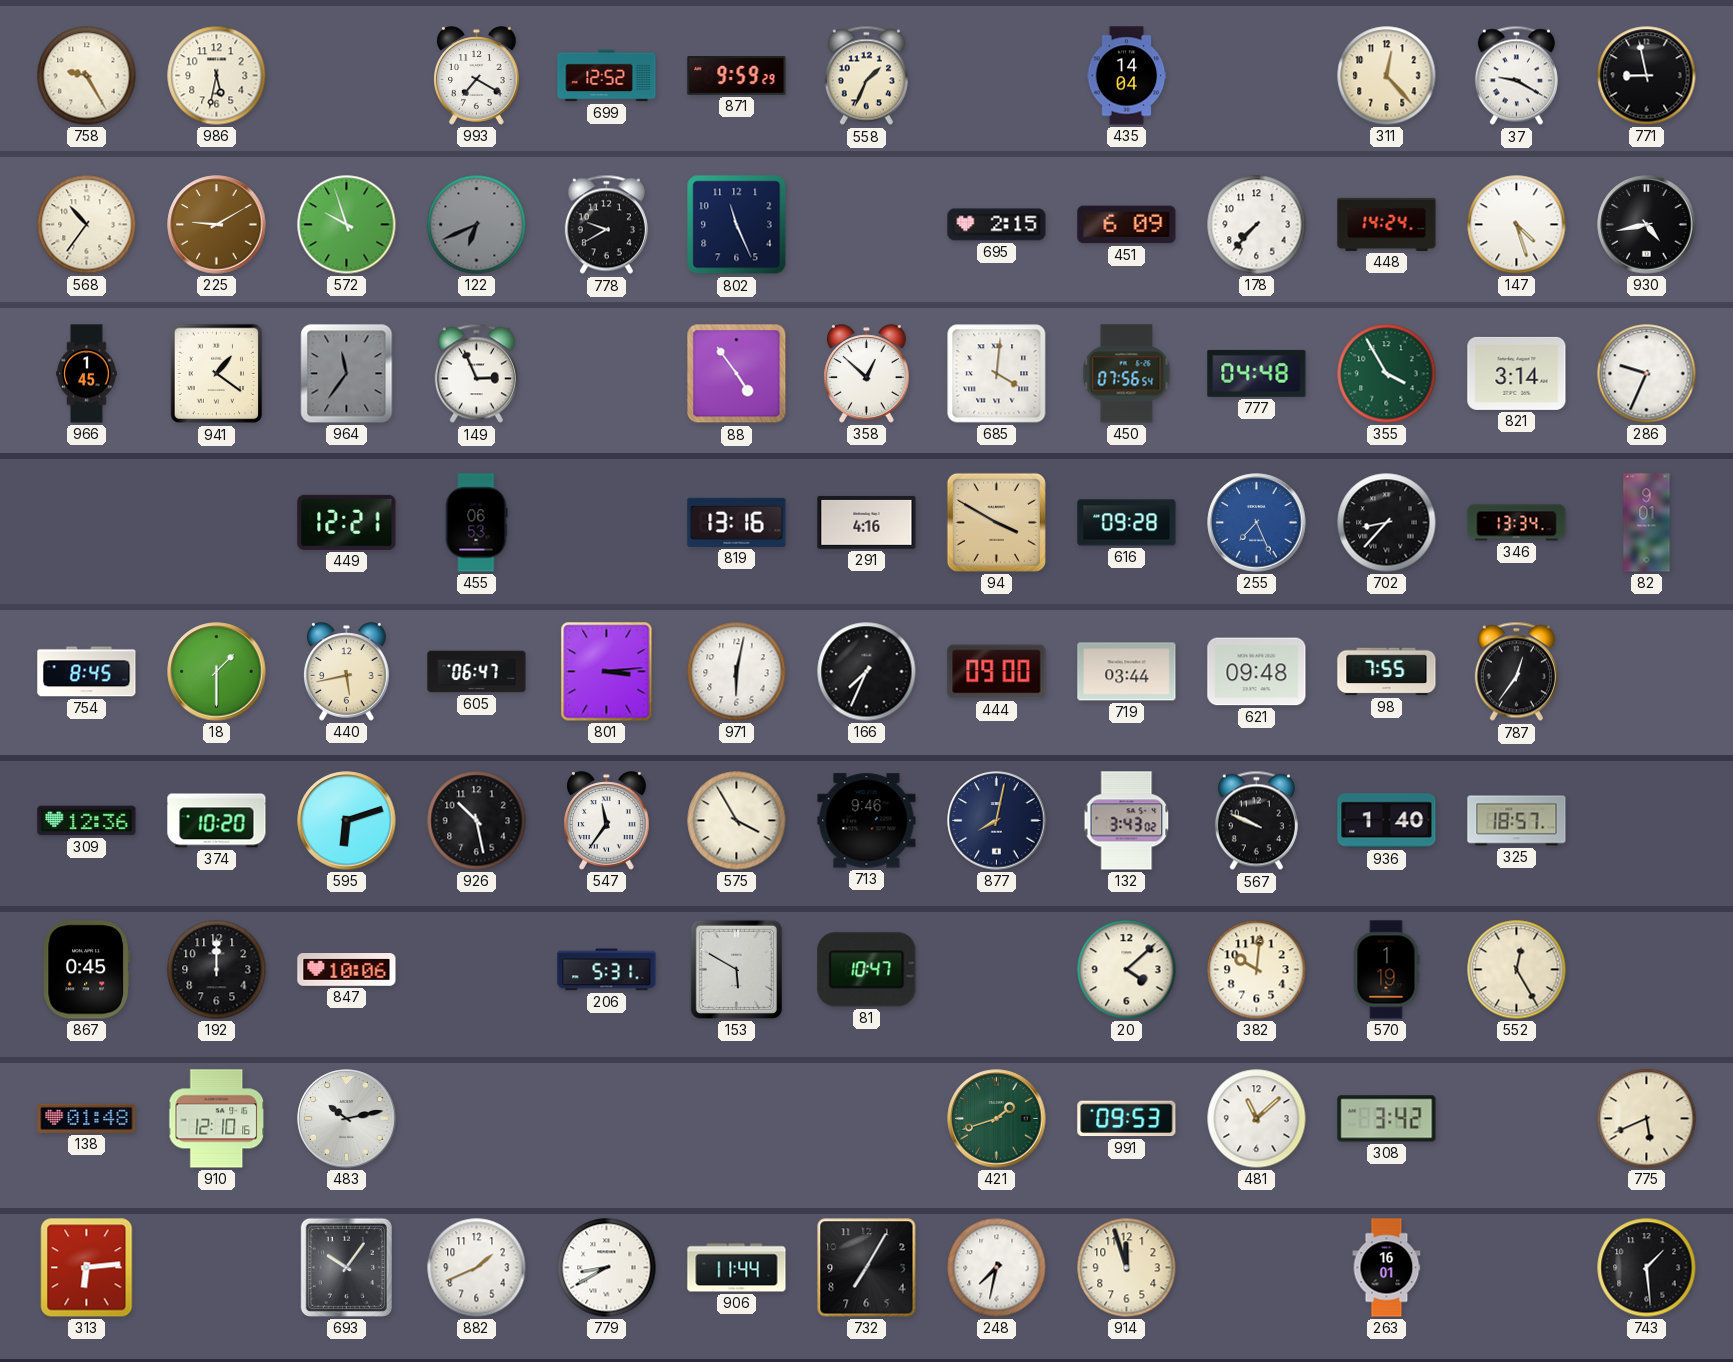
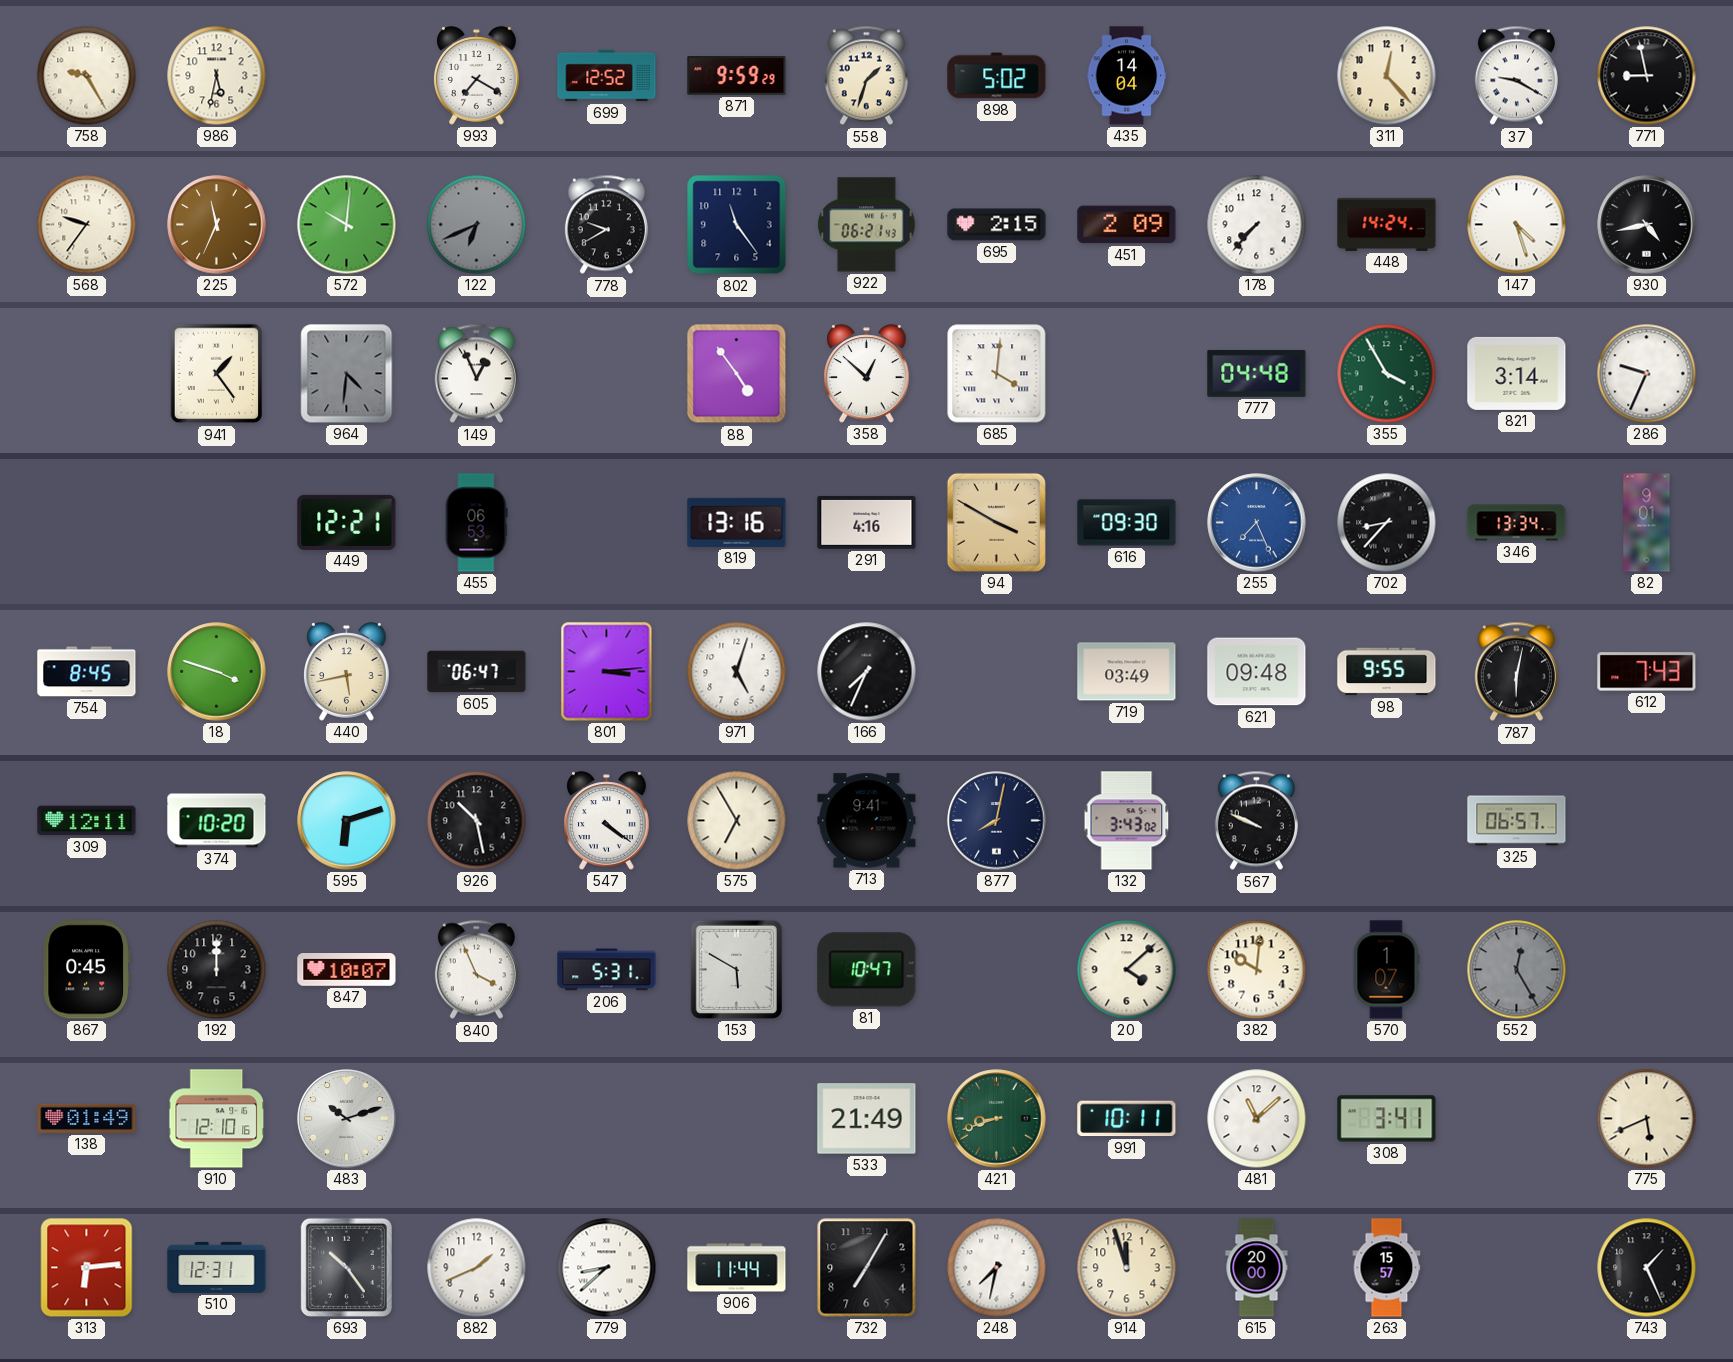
558: 1:34 -> 1:33
898: none -> 5:02
568: 10:36 -> 9:36
225: 9:10 -> 11:34
572: 9:57 -> 10:01
802: 11:26 -> 11:24
922: none -> 06:21
451: 6:09 -> 2:09
966: 1:45 -> none
941: 1:21 -> 1:24
964: 11:36 -> 4:31
149: 2:56 -> 12:56
450: 07:56 -> none
616: 09:28 -> 09:30
18: 1:30 -> 3:48
971: 6:02 -> 5:03
444: 09:00 -> none
719: 03:44 -> 03:49
98: 7:55 -> 9:55
787: 12:36 -> 6:02
612: none -> 7:43
309: 12:36 -> 12:11
547: 11:36 -> 4:21
575: 3:55 -> 6:55
713: 9:46 -> 9:41
936: 1:40 -> none
325: 18:57 -> 06:57
847: 10:06 -> 10:07
840: none -> 3:56
570: 1:19 -> 1:07
552 dial: cream -> grey
138: 01:48 -> 01:49
483: 10:13 -> 10:12
533: none -> 21:49
421: 1:42 -> 8:42
991: 09:53 -> 10:11
308: 3:42 -> 3:41
510: none -> 12:31
693: 10:06 -> 10:24
779: 8:40 -> 8:38
615: none -> 20:00
263: 16:01 -> 15:57
743: 1:29 -> 1:26
